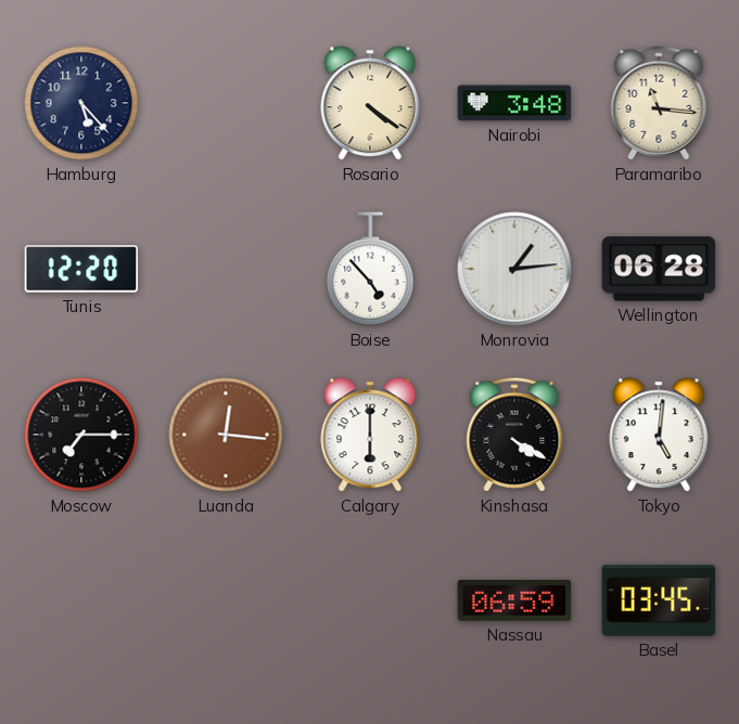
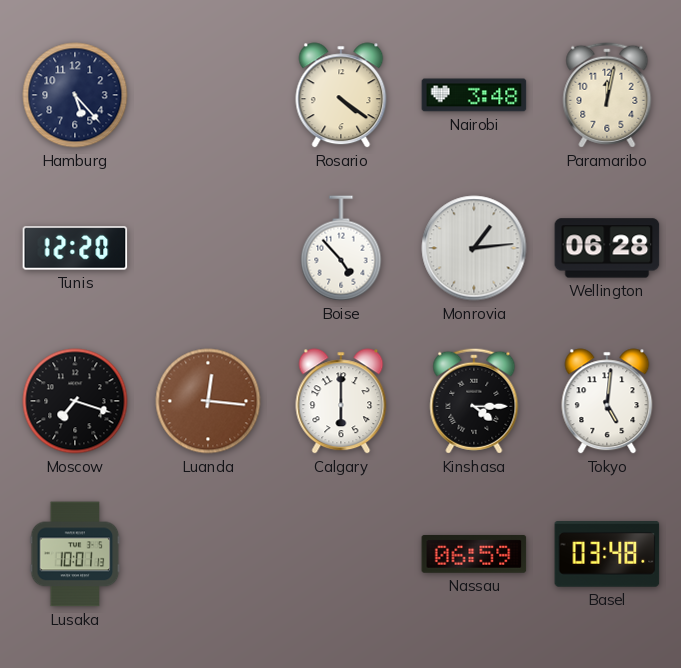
Paramaribo: 11:16 -> 12:02
Moscow: 7:15 -> 7:18
Kinshasa: 4:20 -> 4:15
Lusaka: none -> 10:01
Basel: 03:45 -> 03:48
